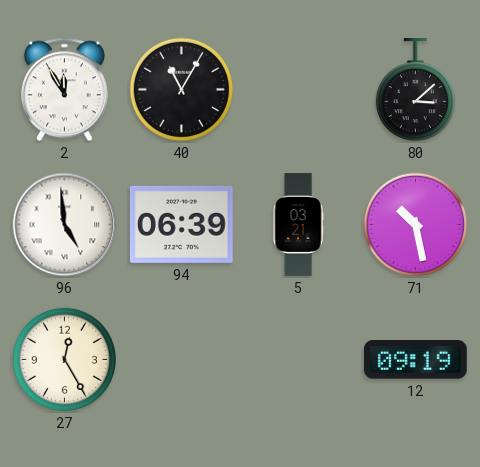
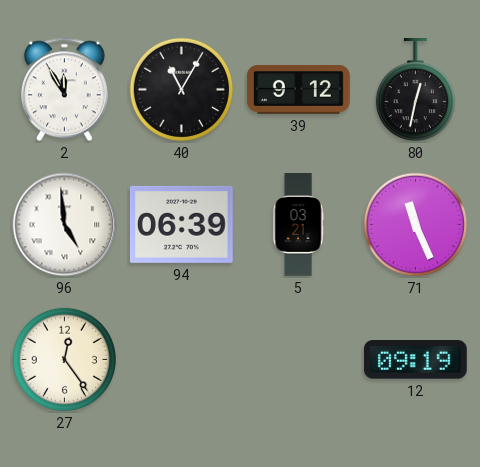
39: none -> 9:12
80: 3:08 -> 12:32
71: 10:28 -> 11:26
27: 12:25 -> 12:24
